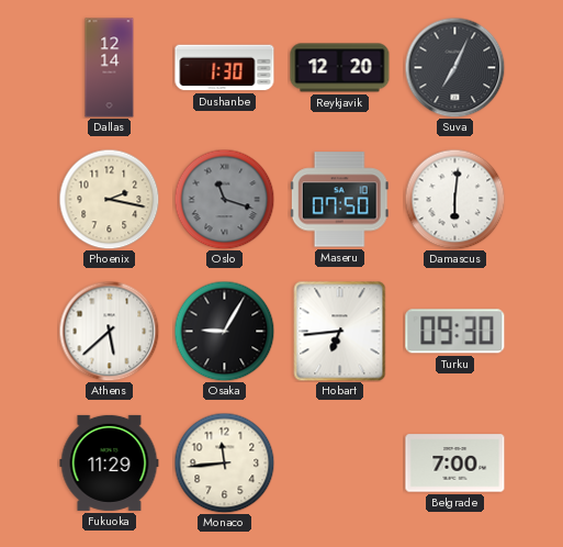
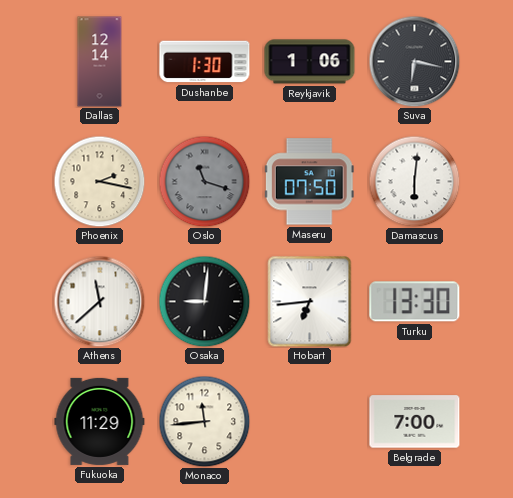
Reykjavik: 12:20 -> 1:06
Suva: 7:04 -> 6:17
Athens: 5:38 -> 11:38
Osaka: 9:05 -> 9:01
Turku: 09:30 -> 13:30
